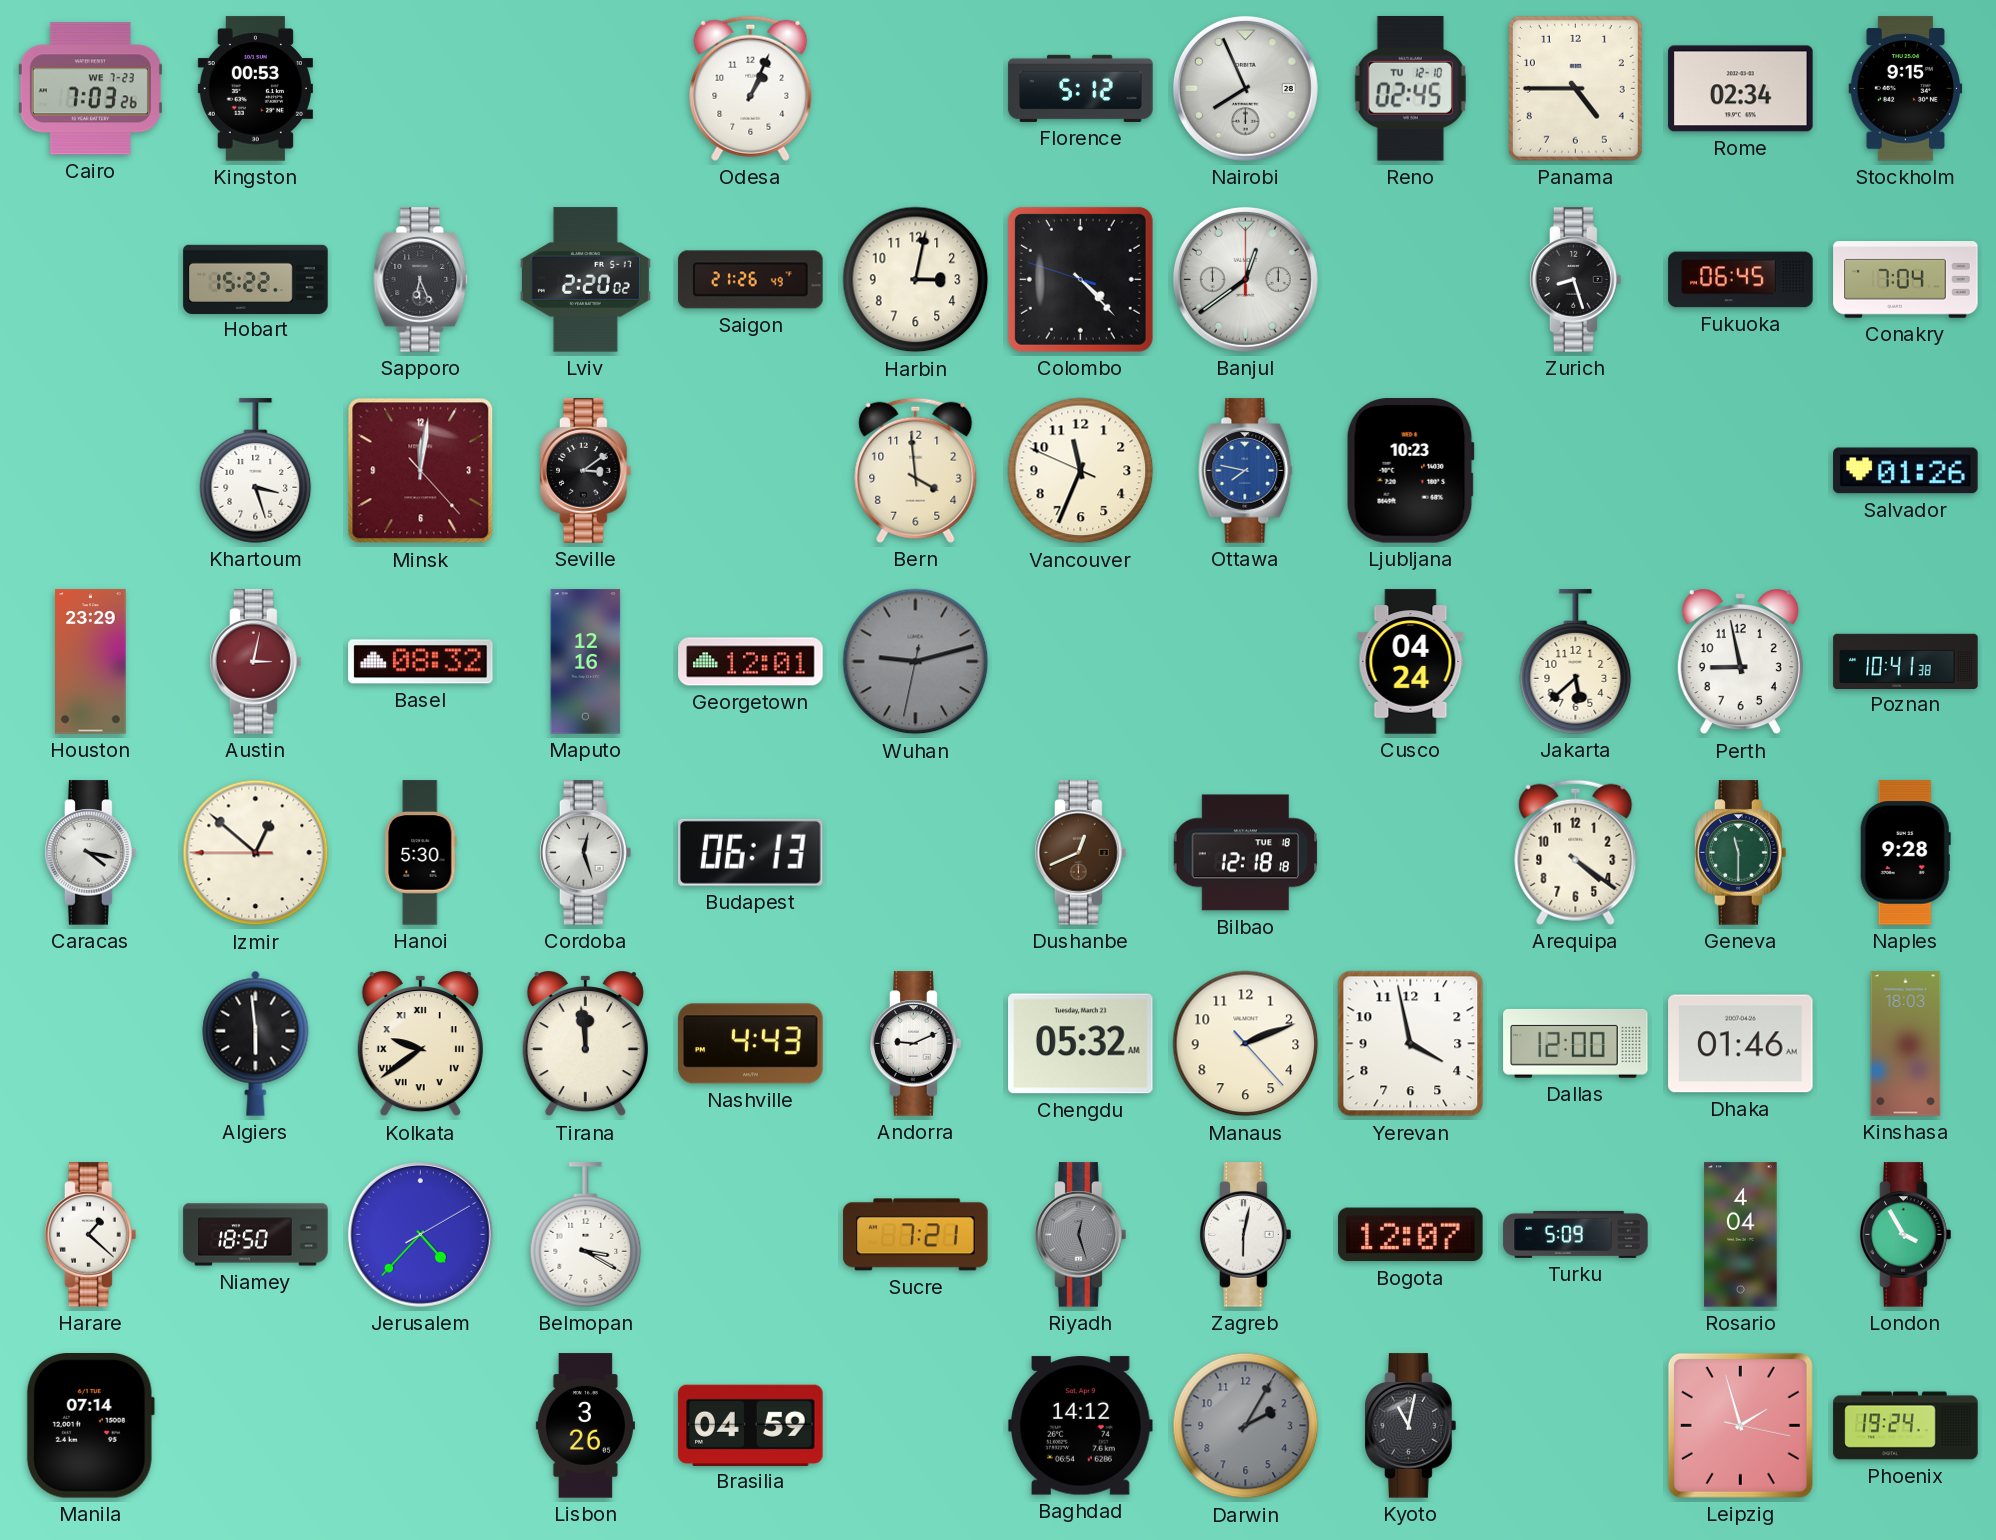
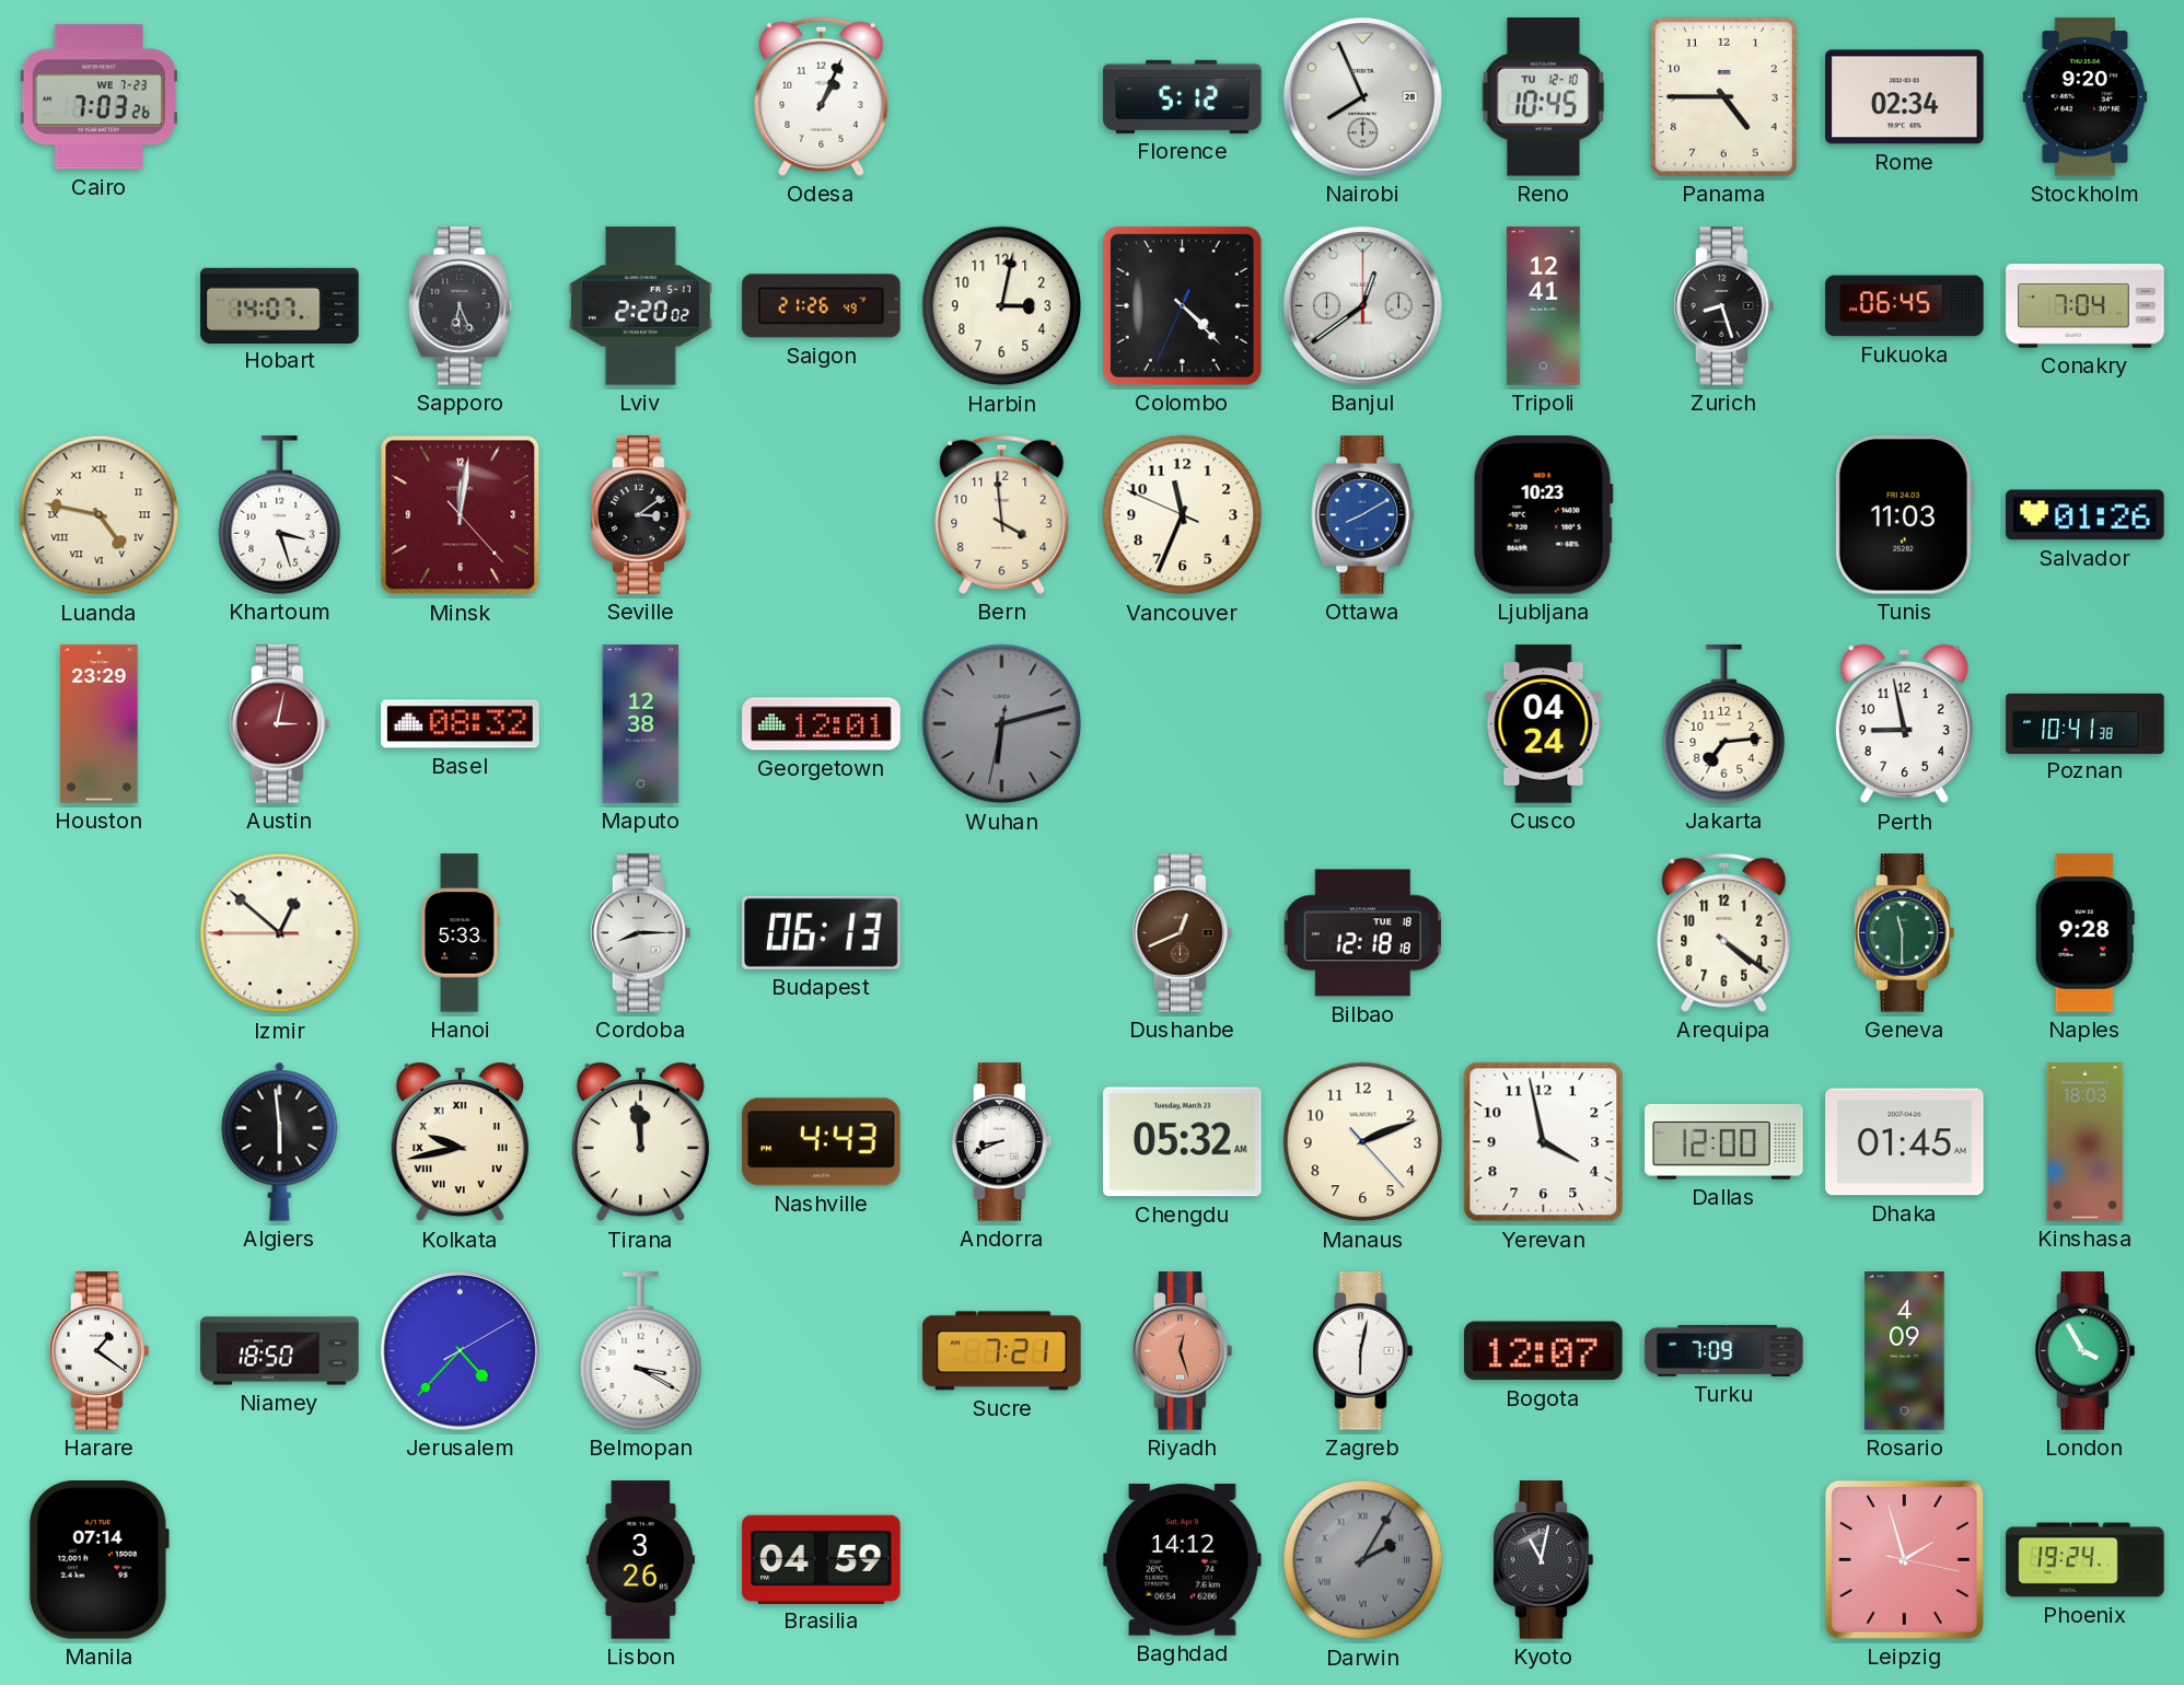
Kingston: 00:53 -> none
Reno: 02:45 -> 10:45
Stockholm: 9:15 -> 9:20
Hobart: 15:22 -> 14:07
Colombo: 4:22:48 -> 4:22:34
Tripoli: none -> 12:41
Luanda: none -> 4:47
Ottawa: 7:47 -> 8:10
Tunis: none -> 11:03
Maputo: 12:16 -> 12:38
Wuhan: 9:12 -> 6:12
Jakarta: 5:38 -> 7:14
Caracas: 4:17 -> none
Hanoi: 5:30 -> 5:33
Cordoba: 12:27 -> 8:15
Kolkata: 9:39 -> 9:43
Andorra: 9:11 -> 8:41
Dhaka: 01:46 -> 01:45
Harare: 1:22 -> 1:21
Riyadh dial: grey -> salmon
Turku: 5:09 -> 7:09
Rosario: 4:04 -> 4:09
Darwin numerals: Arabic -> Roman
